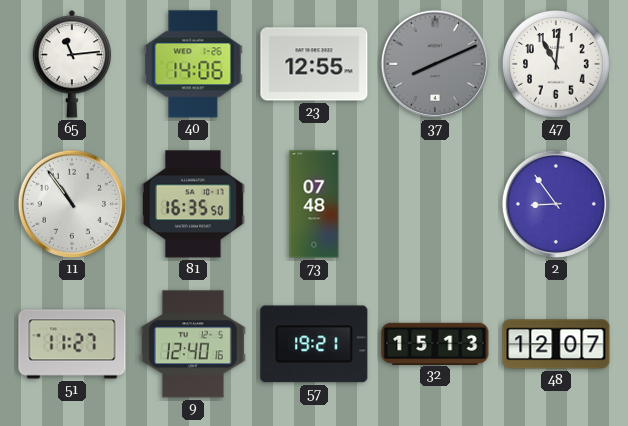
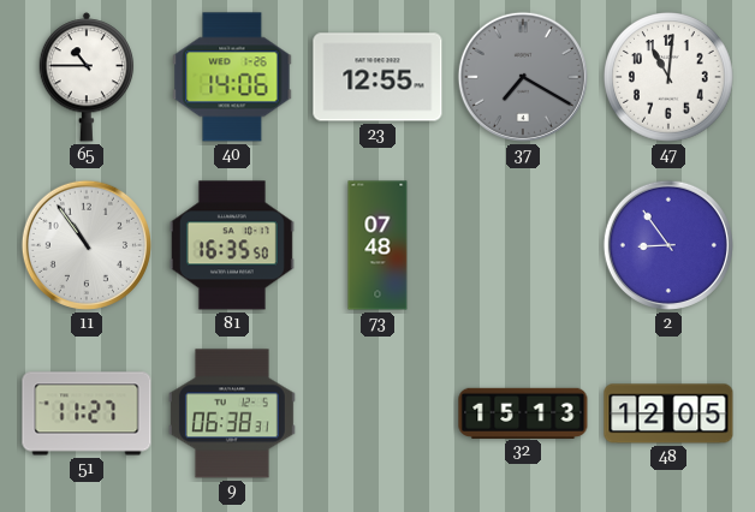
65: 11:14 -> 10:45
37: 8:11 -> 7:20
9: 12:40 -> 06:38
57: 19:21 -> none
48: 12:07 -> 12:05
